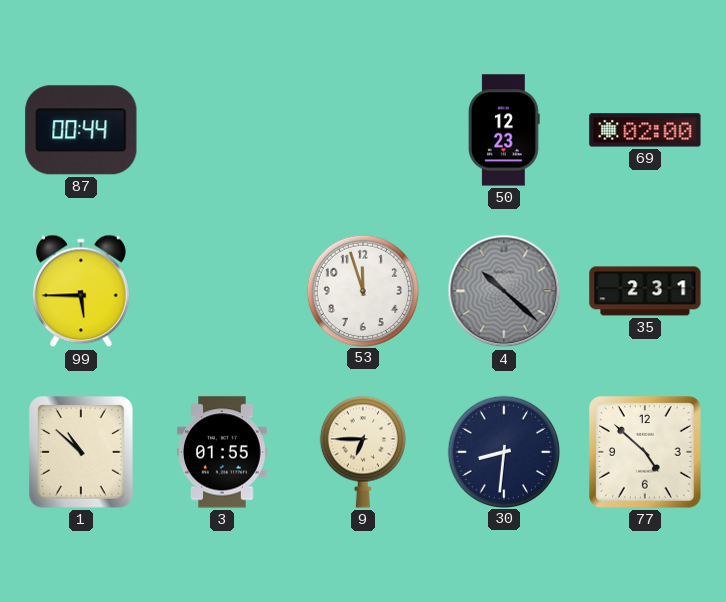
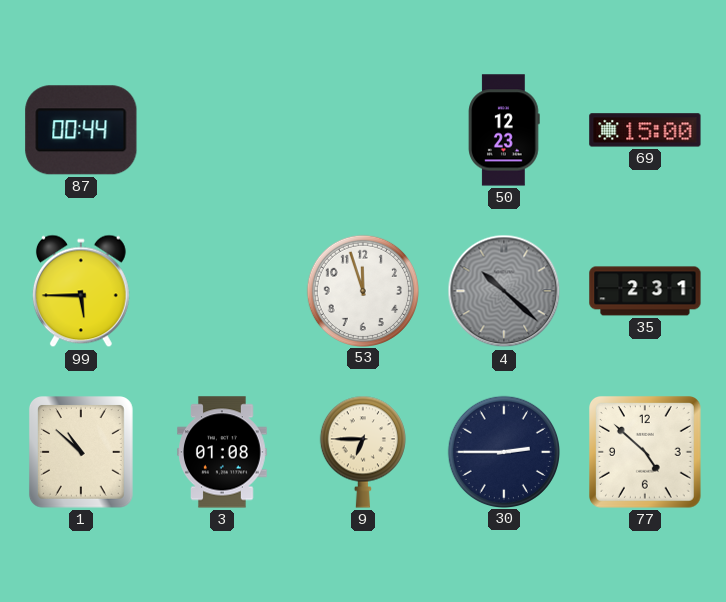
69: 02:00 -> 15:00
3: 01:55 -> 01:08
30: 8:31 -> 2:45
